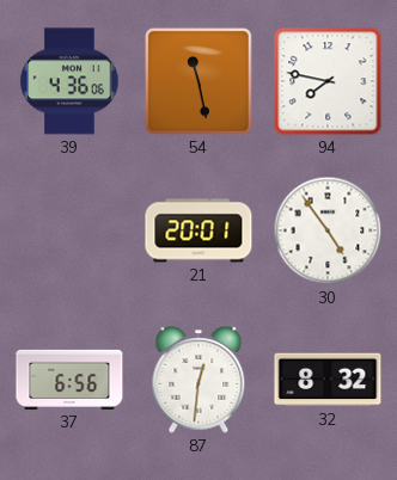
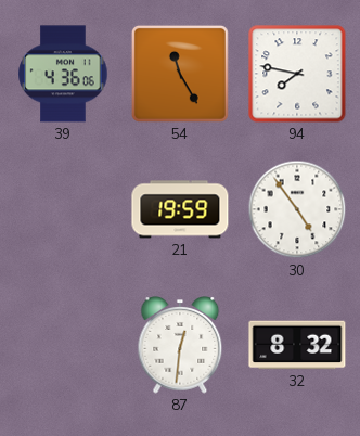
54: 11:28 -> 11:25
21: 20:01 -> 19:59
37: 6:56 -> none
